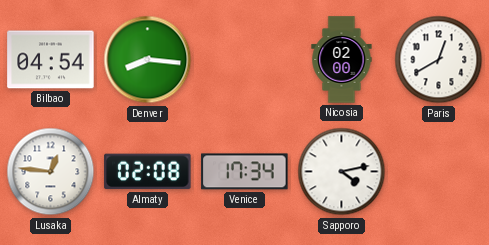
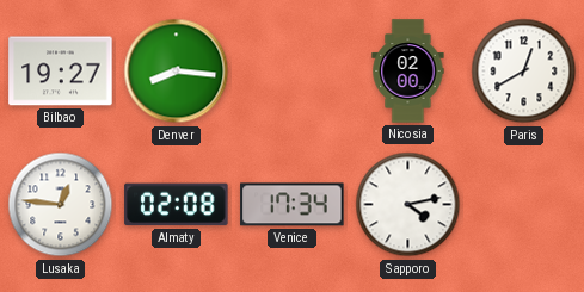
Bilbao: 04:54 -> 19:27
